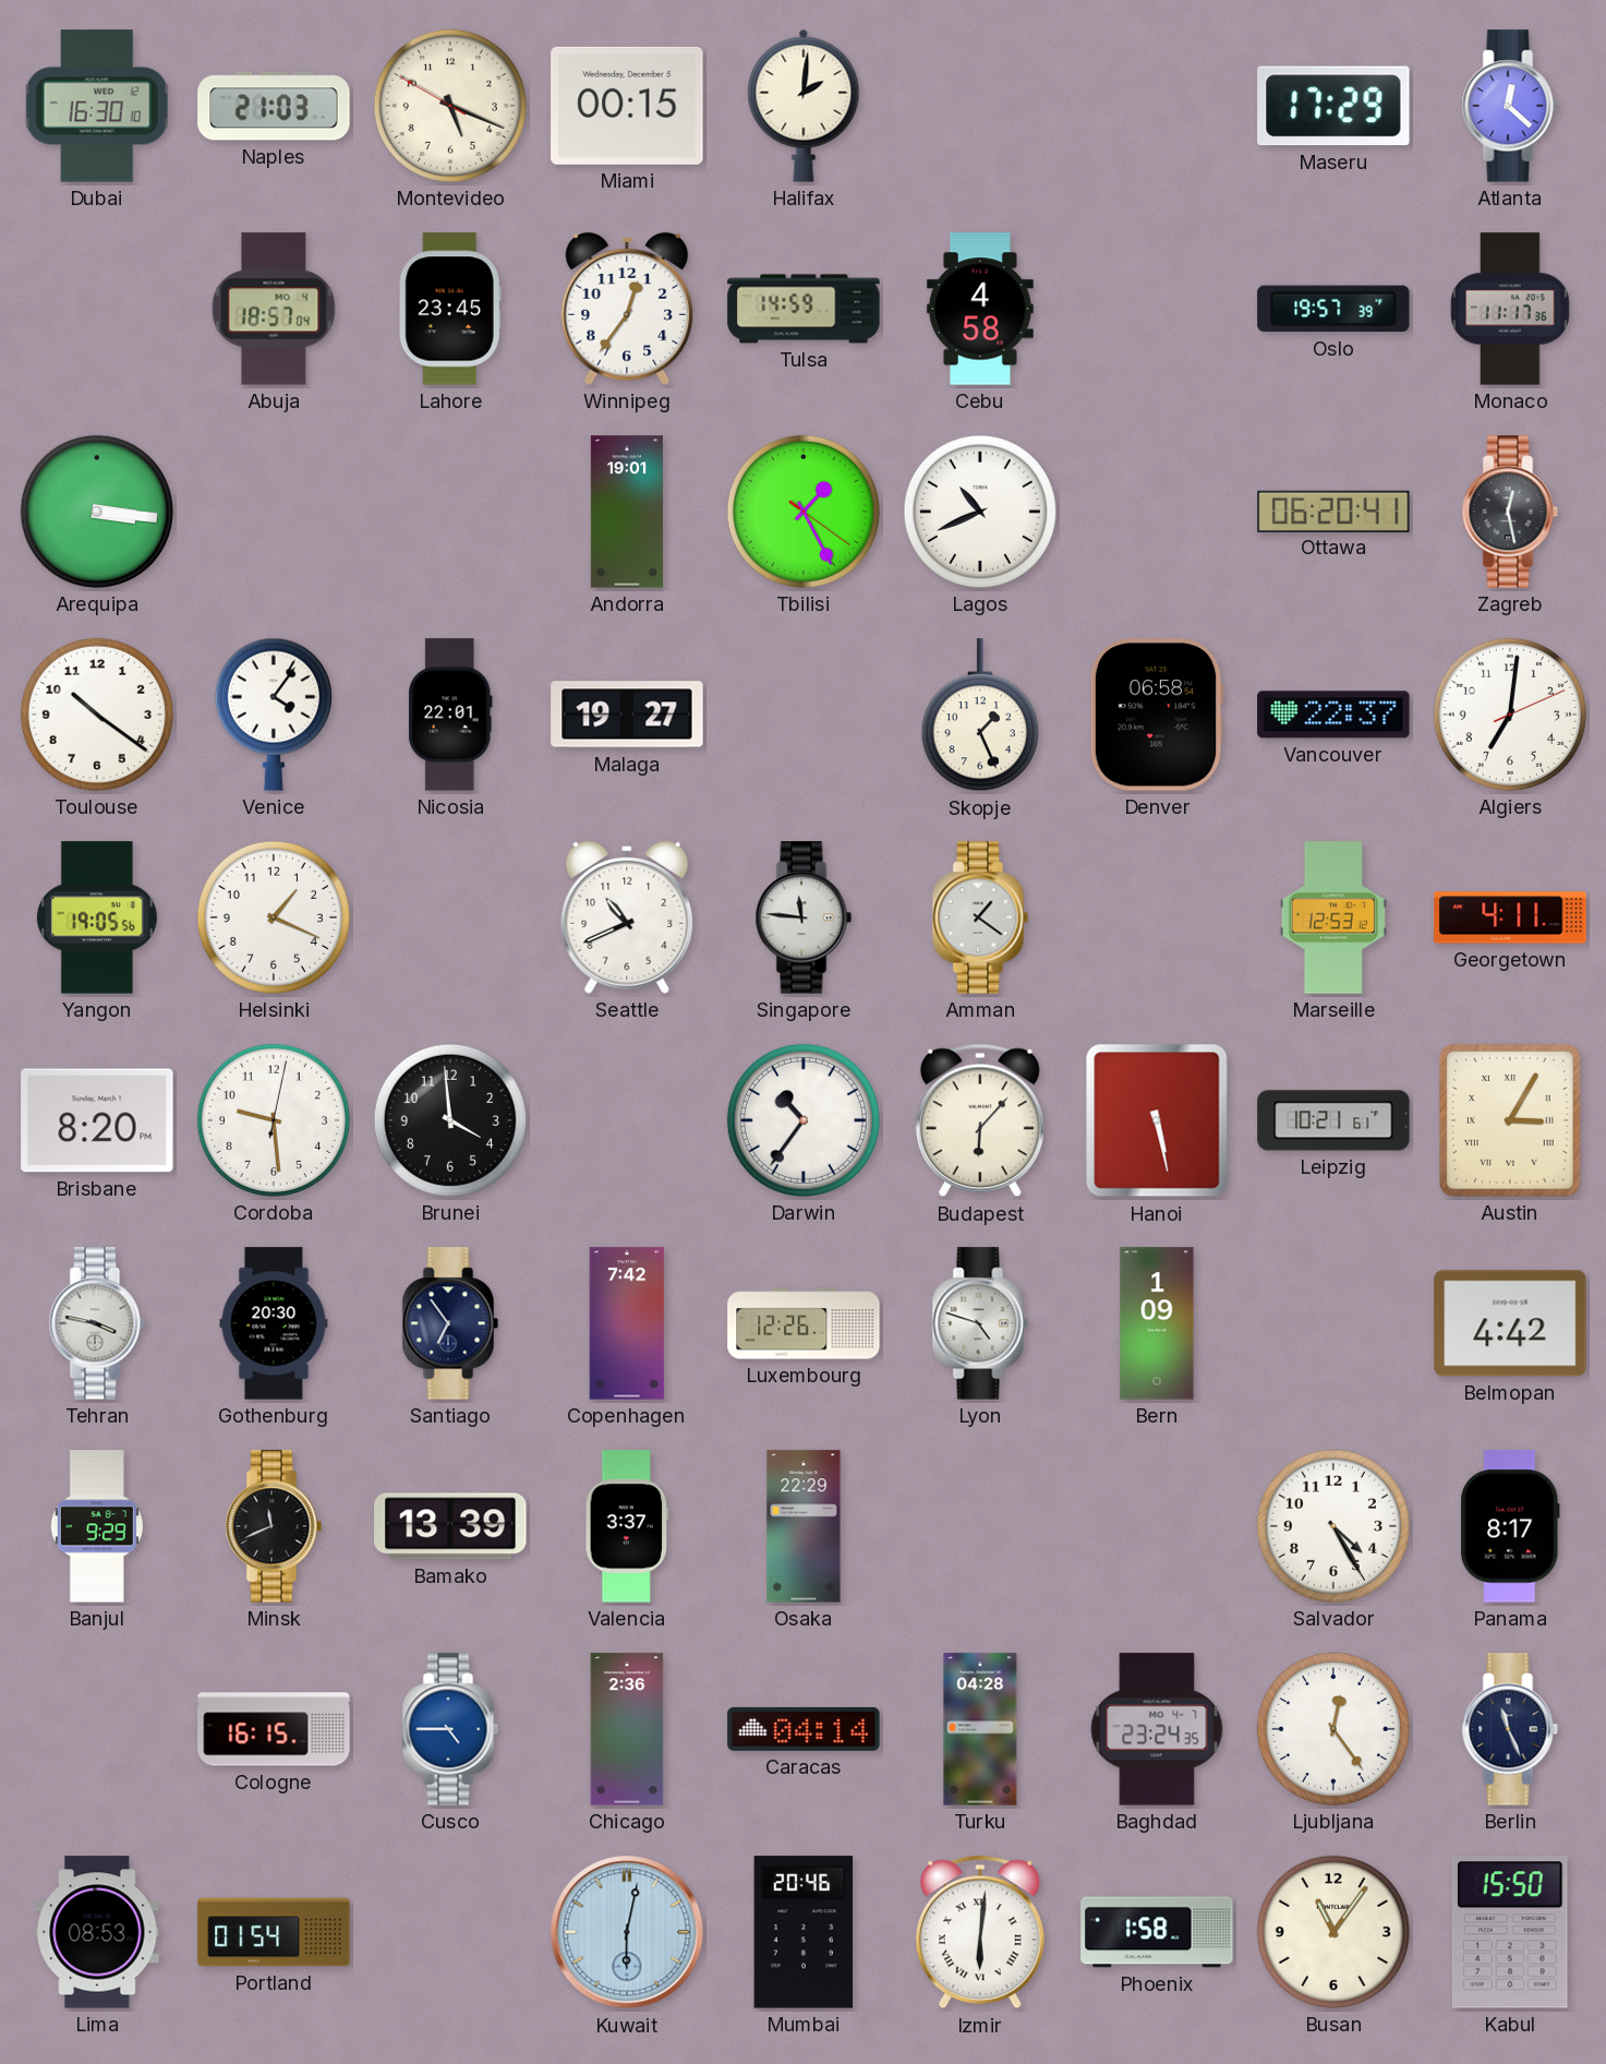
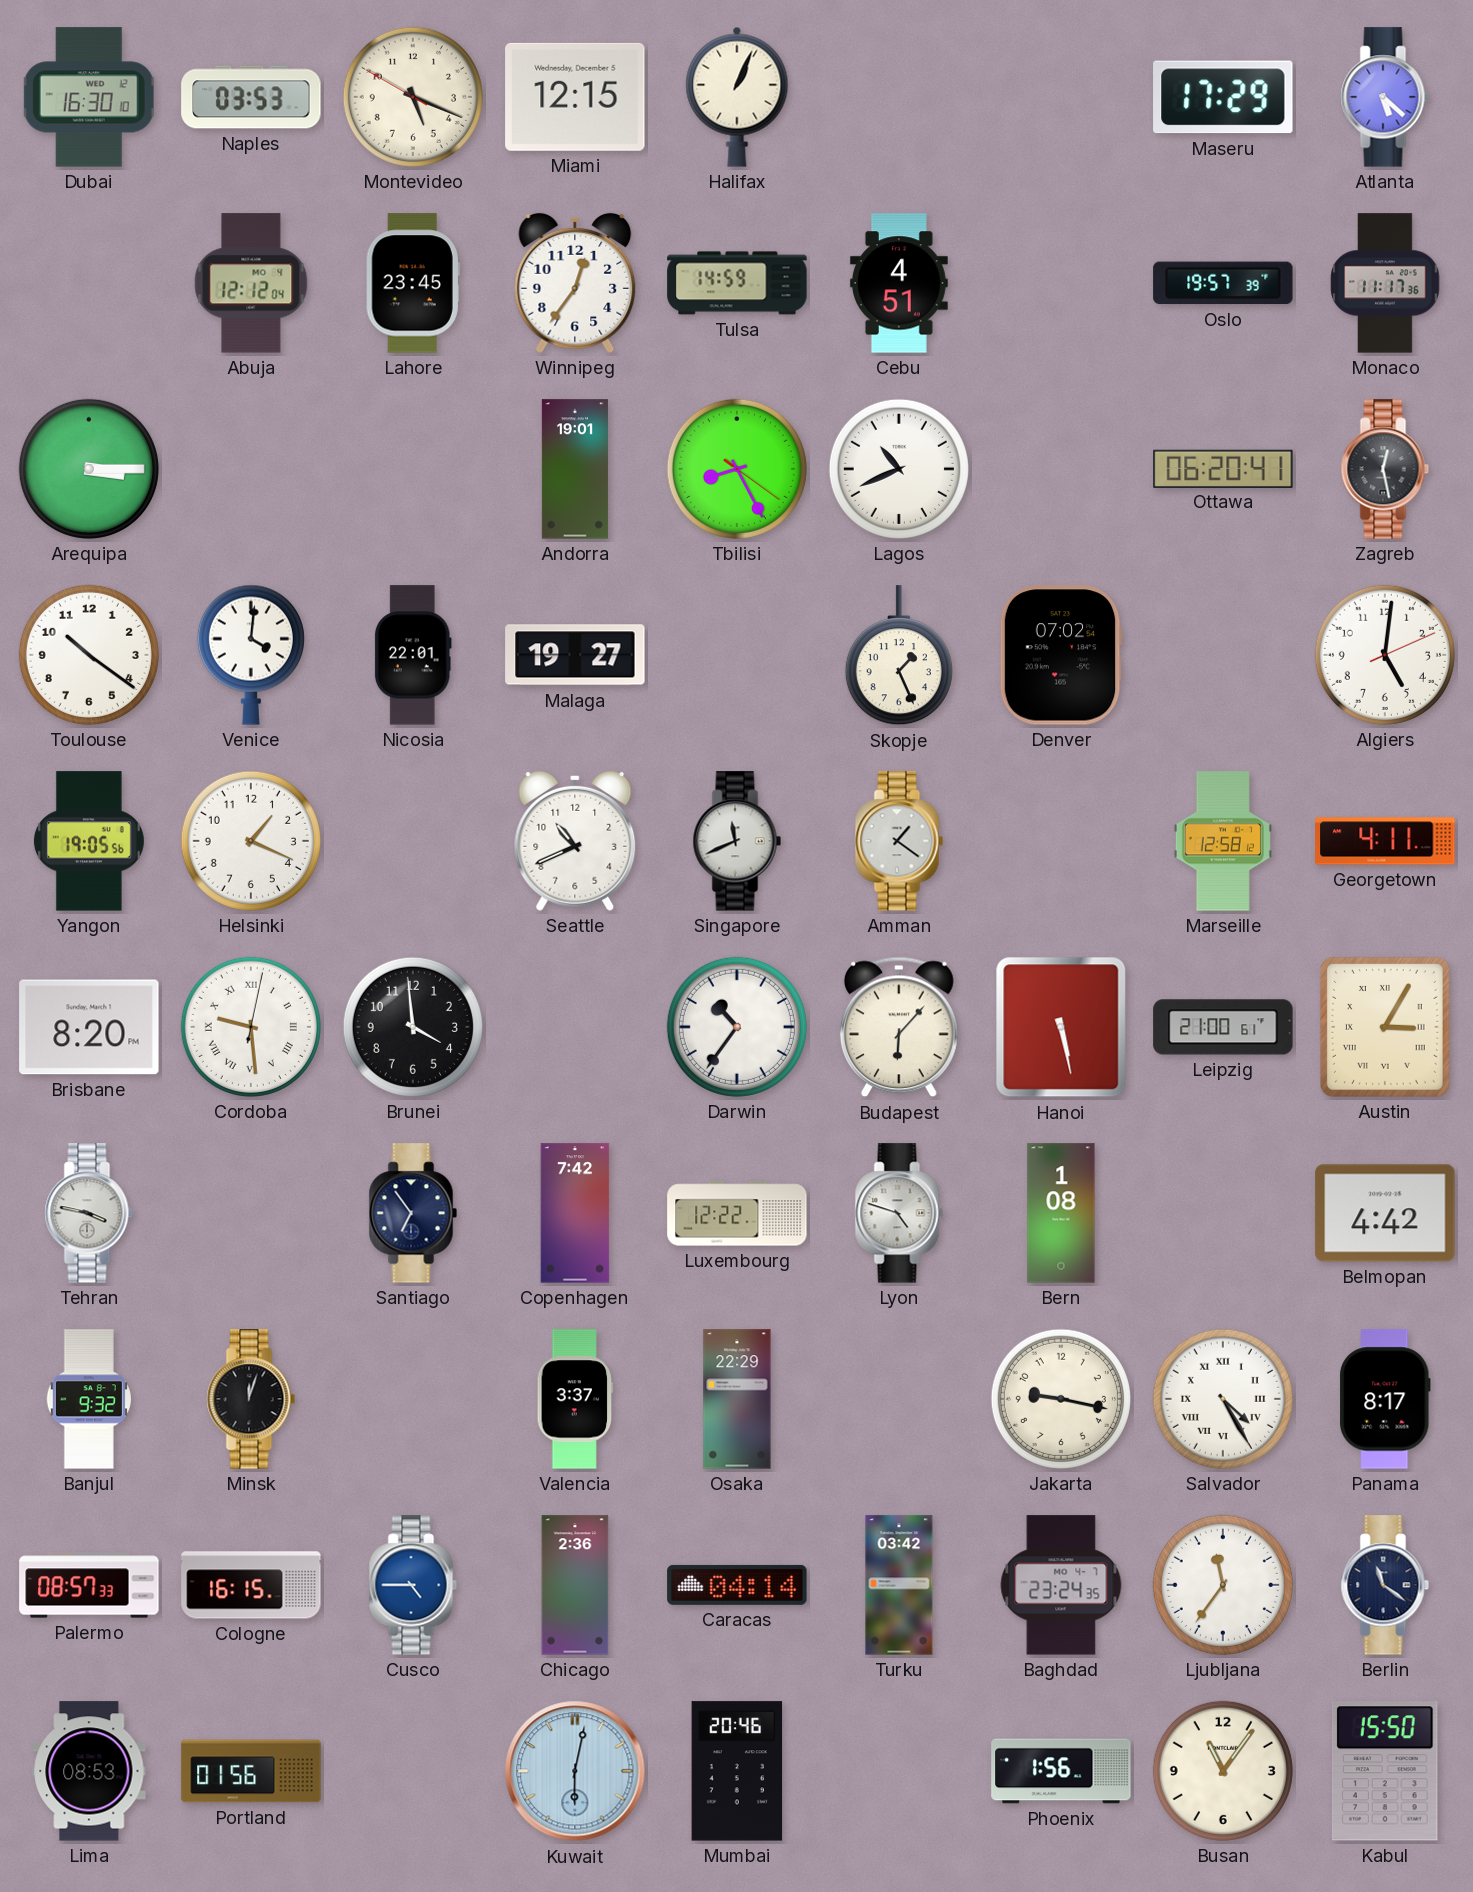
Naples: 21:03 -> 03:53
Miami: 00:15 -> 12:15
Halifax: 2:01 -> 1:04
Atlanta: 12:22 -> 5:22
Abuja: 18:57 -> 12:12
Cebu: 4:58 -> 4:51
Arequipa: 3:16 -> 3:15
Tbilisi: 1:25 -> 8:25
Venice: 4:06 -> 4:01
Denver: 06:58 -> 07:02
Vancouver: 22:37 -> none
Algiers: 7:01 -> 5:01
Singapore: 11:46 -> 11:41
Marseille: 12:53 -> 12:58
Cordoba numerals: Arabic -> Roman
Leipzig: 10:21 -> 21:00
Gothenburg: 20:30 -> none
Luxembourg: 12:26 -> 12:22
Bern: 1:09 -> 1:08
Banjul: 9:29 -> 9:32
Minsk: 11:41 -> 12:03
Bamako: 13:39 -> none
Jakarta: none -> 9:17
Salvador numerals: Arabic -> Roman
Palermo: none -> 08:57
Turku: 04:28 -> 03:42
Ljubljana: 12:24 -> 11:36
Berlin: 11:26 -> 11:21
Portland: 01:54 -> 01:56
Izmir: 6:01 -> none
Phoenix: 1:58 -> 1:56
